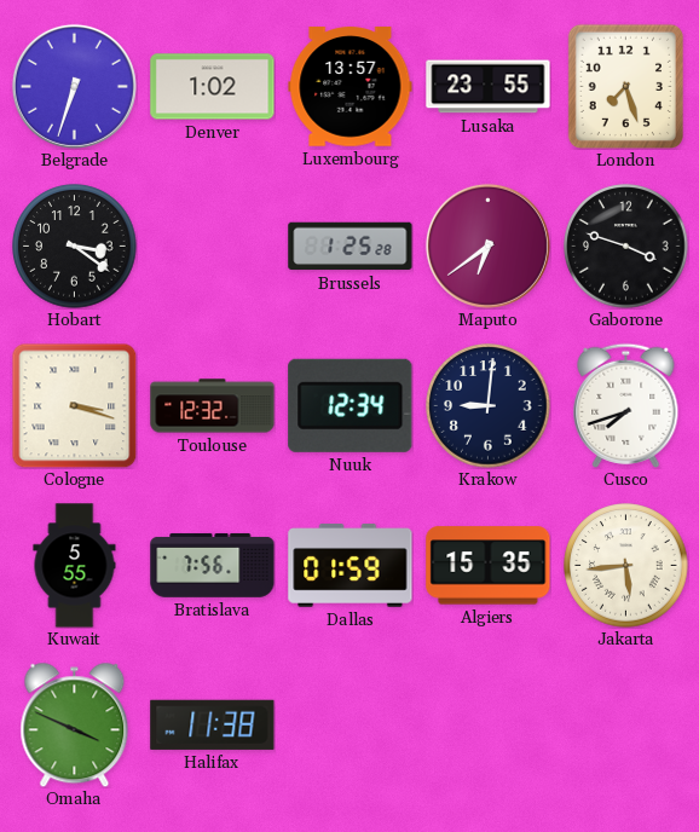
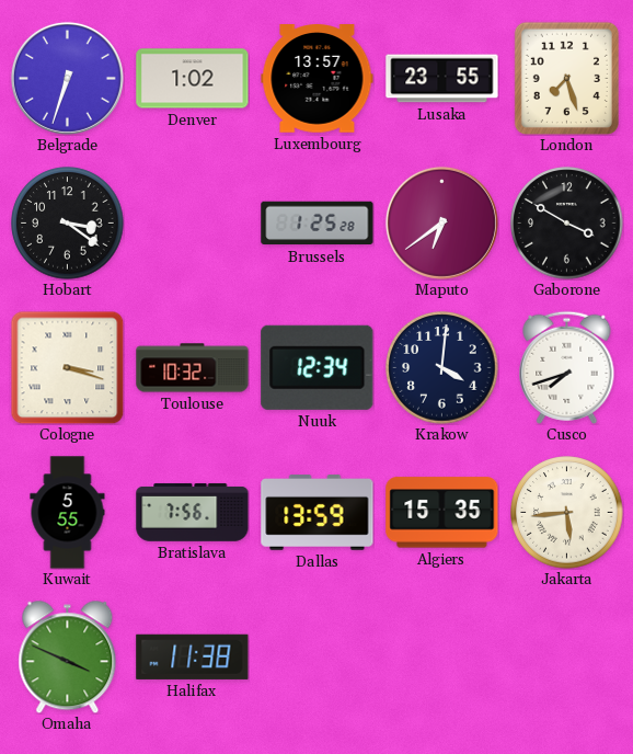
Gaborone: 3:48 -> 3:50
Toulouse: 12:32 -> 10:32
Krakow: 9:01 -> 4:01
Dallas: 01:59 -> 13:59
